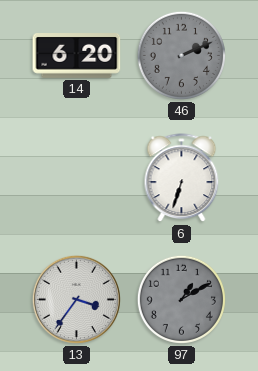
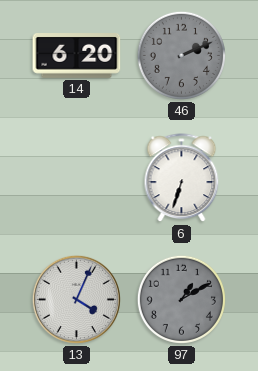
13: 3:36 -> 4:04
